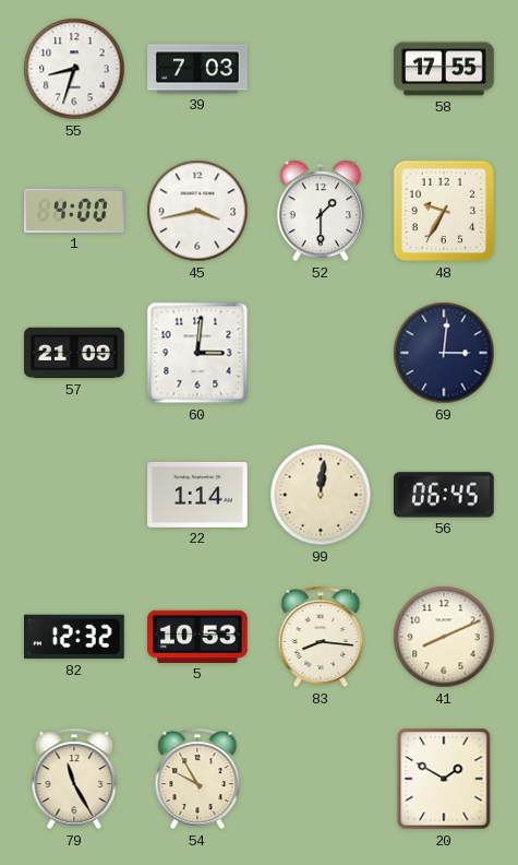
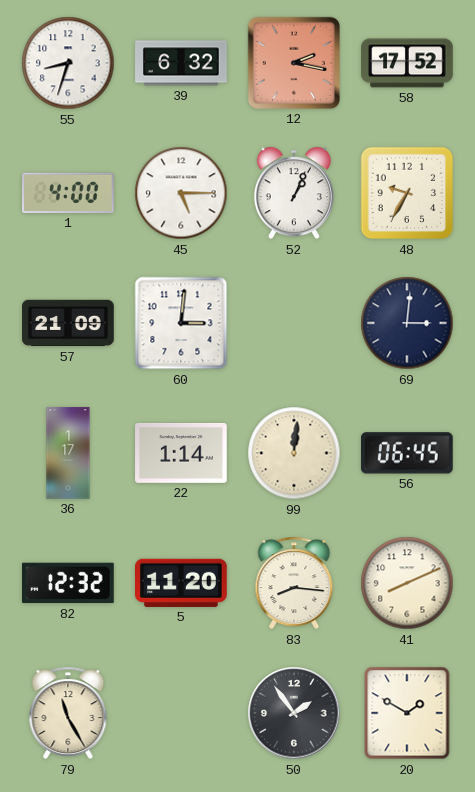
39: 7:03 -> 6:32
12: none -> 2:17
58: 17:55 -> 17:52
45: 3:43 -> 5:15
52: 1:30 -> 1:04
36: none -> 1:17
5: 10:53 -> 11:20
54: 9:55 -> none
50: none -> 1:54
